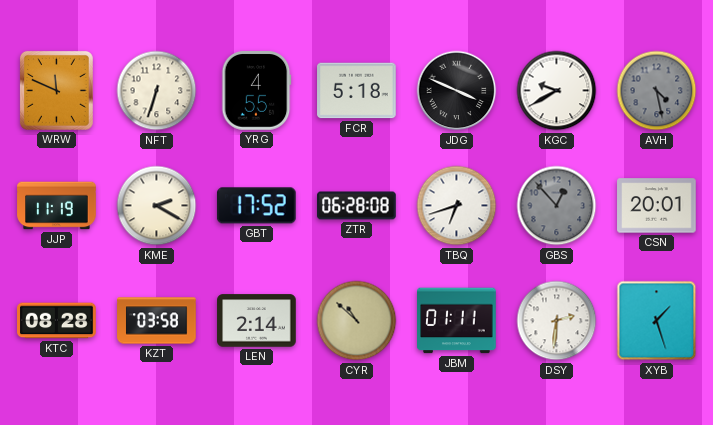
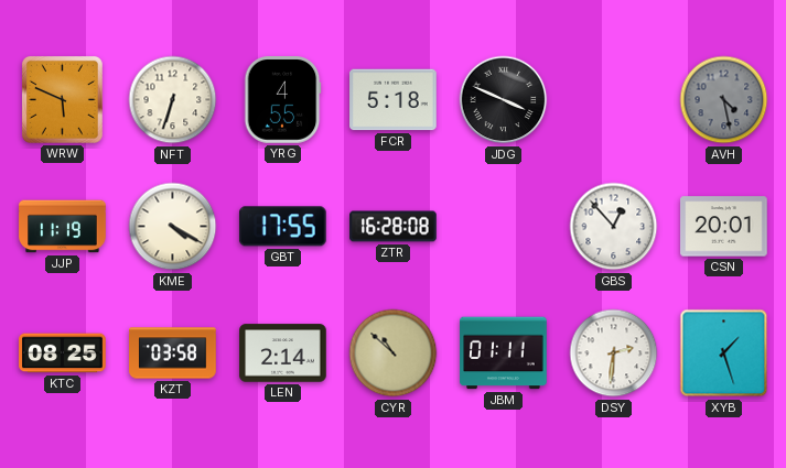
WRW: 11:49 -> 5:49
KGC: 9:40 -> none
KME: 2:20 -> 4:20
GBT: 17:52 -> 17:55
ZTR: 06:28 -> 16:28
TBQ: 6:42 -> none
GBS dial: grey -> white
KTC: 08:28 -> 08:25
